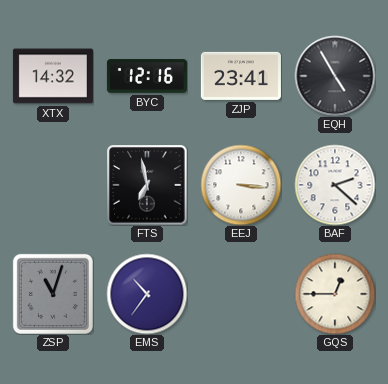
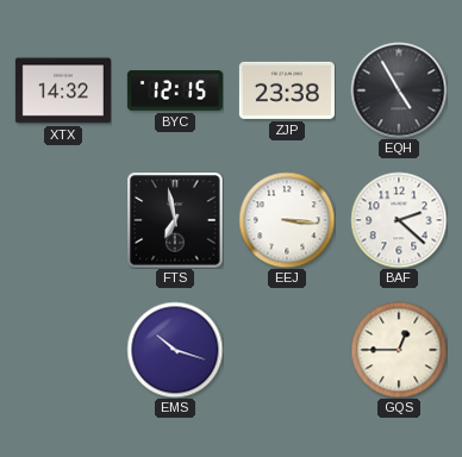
BYC: 12:16 -> 12:15
ZJP: 23:41 -> 23:38
ZSP: 11:03 -> none
EMS: 10:36 -> 10:18
